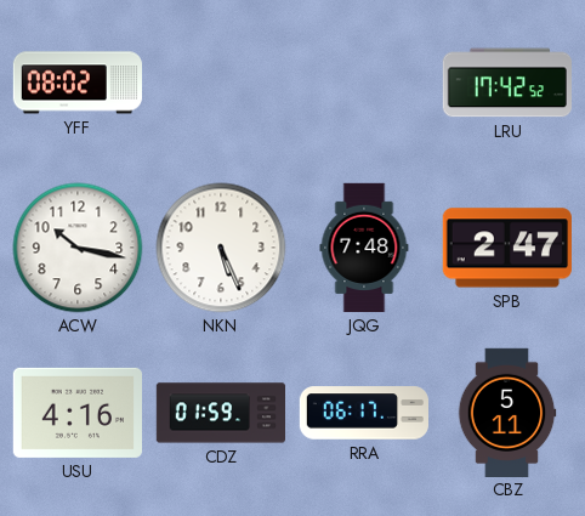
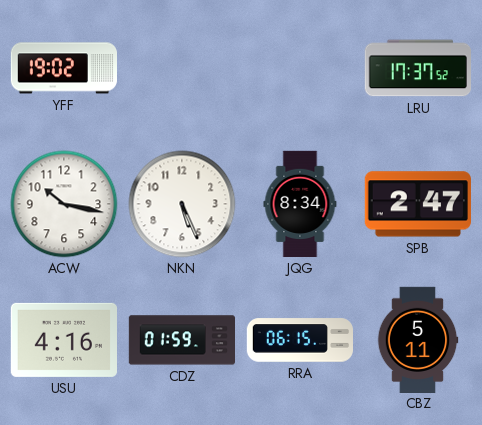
YFF: 08:02 -> 19:02
LRU: 17:42 -> 17:37
JQG: 7:48 -> 8:34
RRA: 06:17 -> 06:15
